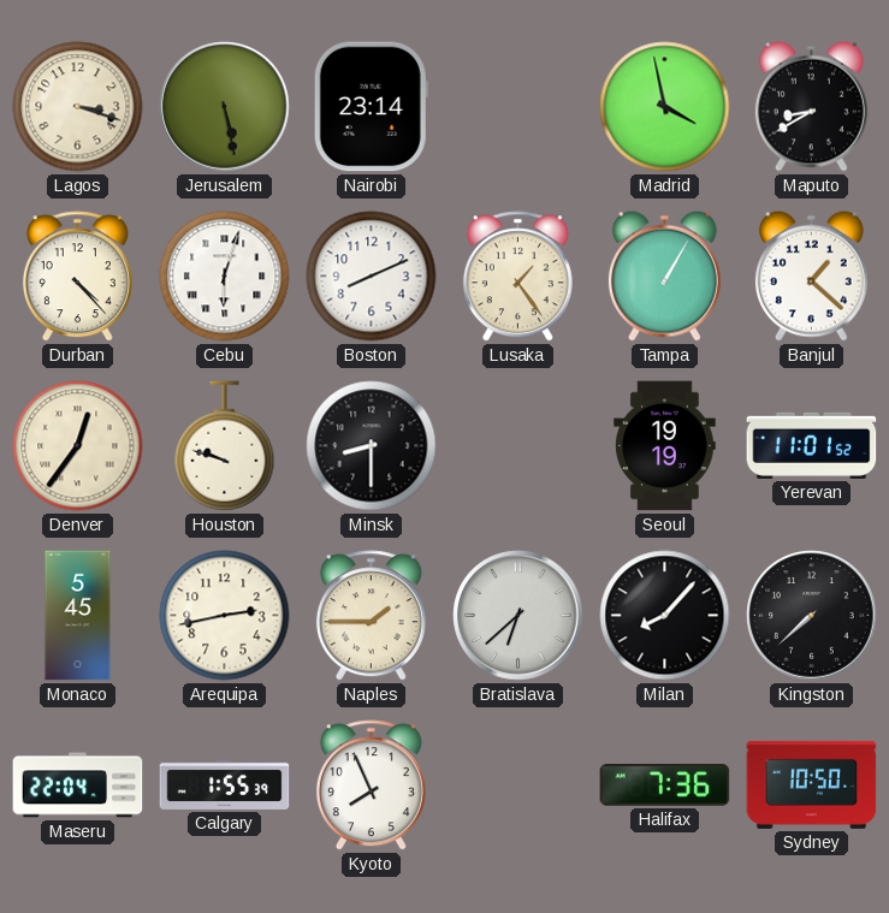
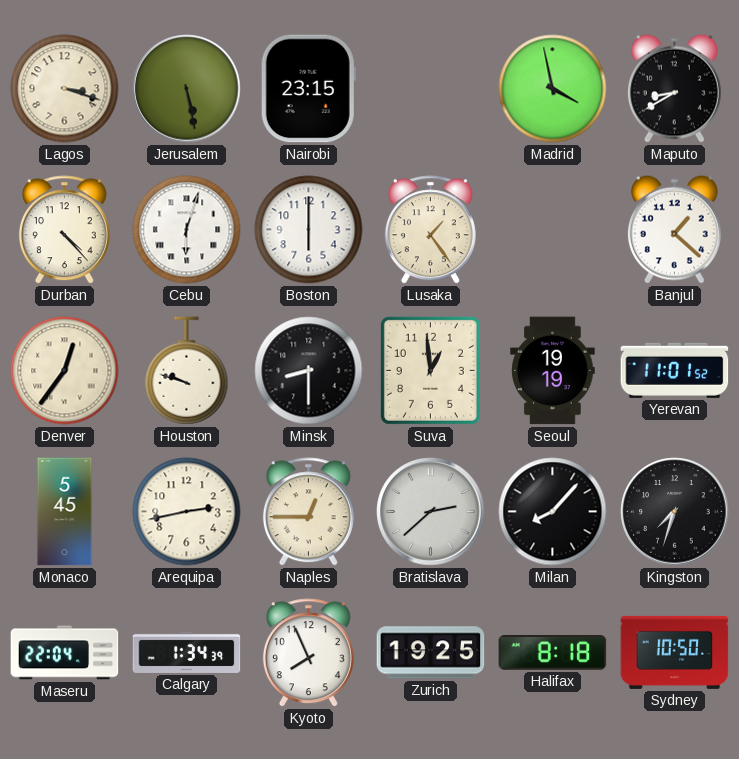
Nairobi: 23:14 -> 23:15
Boston: 8:11 -> 6:00
Tampa: 1:05 -> none
Suva: none -> 12:59
Naples: 1:45 -> 12:45
Bratislava: 6:38 -> 2:38
Kingston: 7:38 -> 7:33
Calgary: 1:55 -> 1:34
Zurich: none -> 19:25
Halifax: 7:36 -> 8:18
